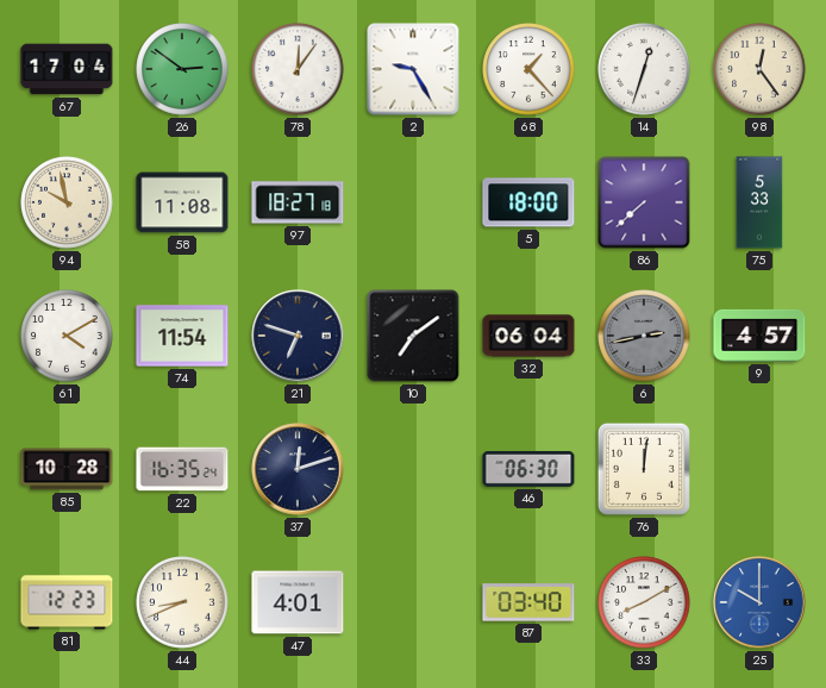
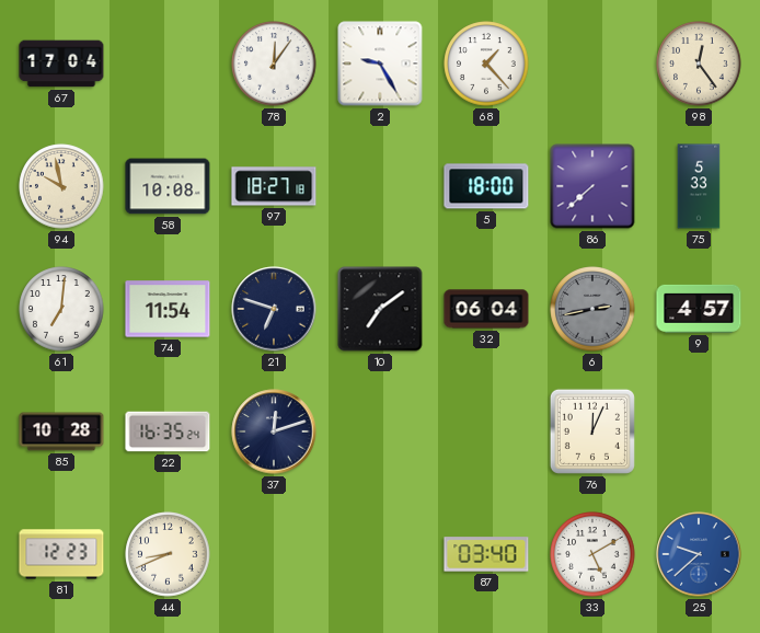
26: 2:51 -> none
14: 12:33 -> none
58: 11:08 -> 10:08
61: 4:10 -> 7:01
46: 06:30 -> none
76: 12:01 -> 12:04
47: 4:01 -> none
33: 8:10 -> 5:10
25: 10:00 -> 9:38
